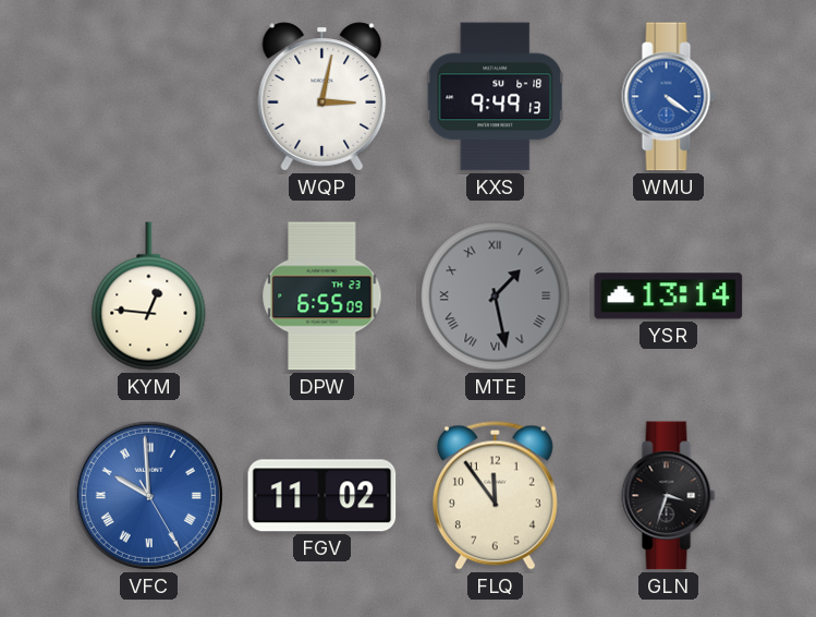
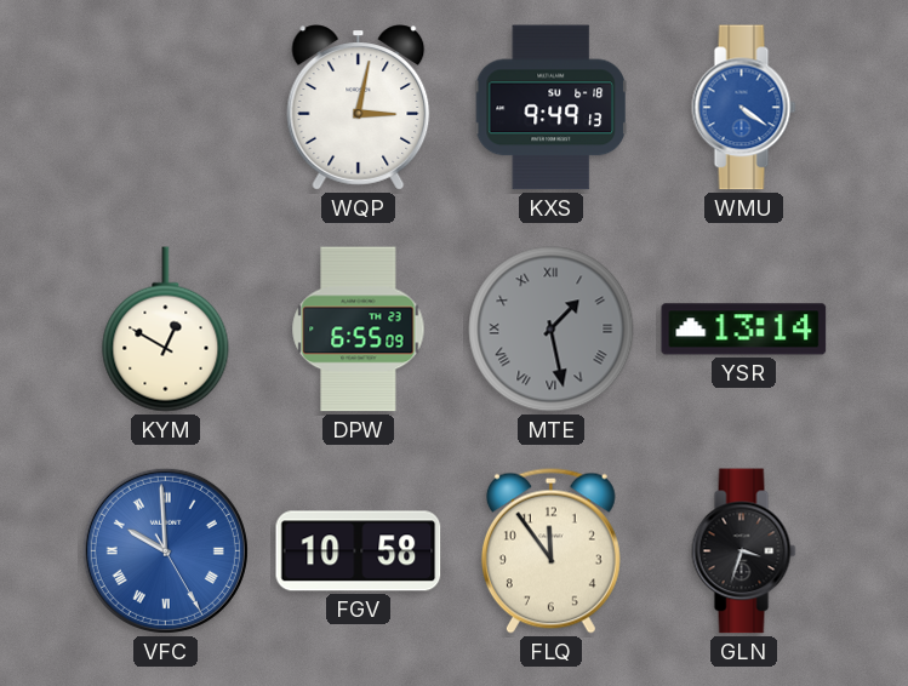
KYM: 12:46 -> 12:50
FGV: 11:02 -> 10:58
